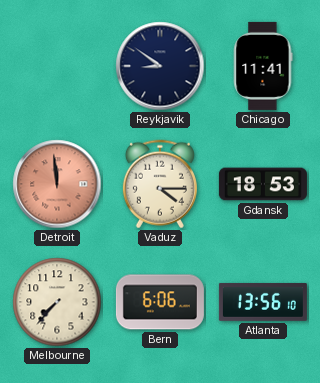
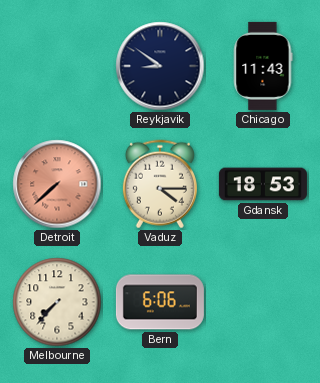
Chicago: 11:41 -> 11:43
Detroit: 11:59 -> 7:38
Atlanta: 13:56 -> none
